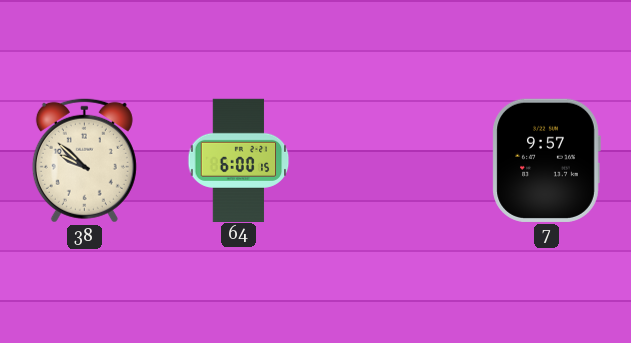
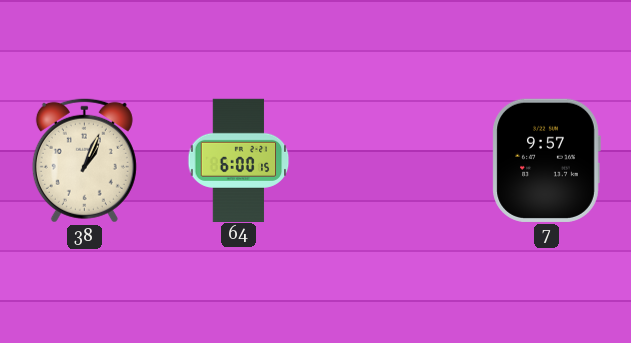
38: 9:52 -> 1:04
